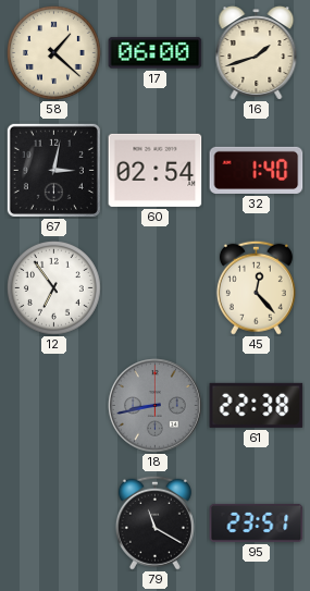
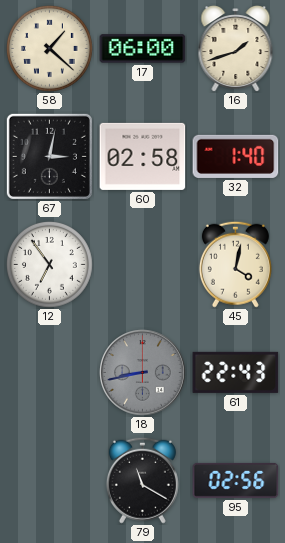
60: 02:54 -> 02:58
45: 12:23 -> 4:02
61: 22:38 -> 22:43
95: 23:51 -> 02:56
